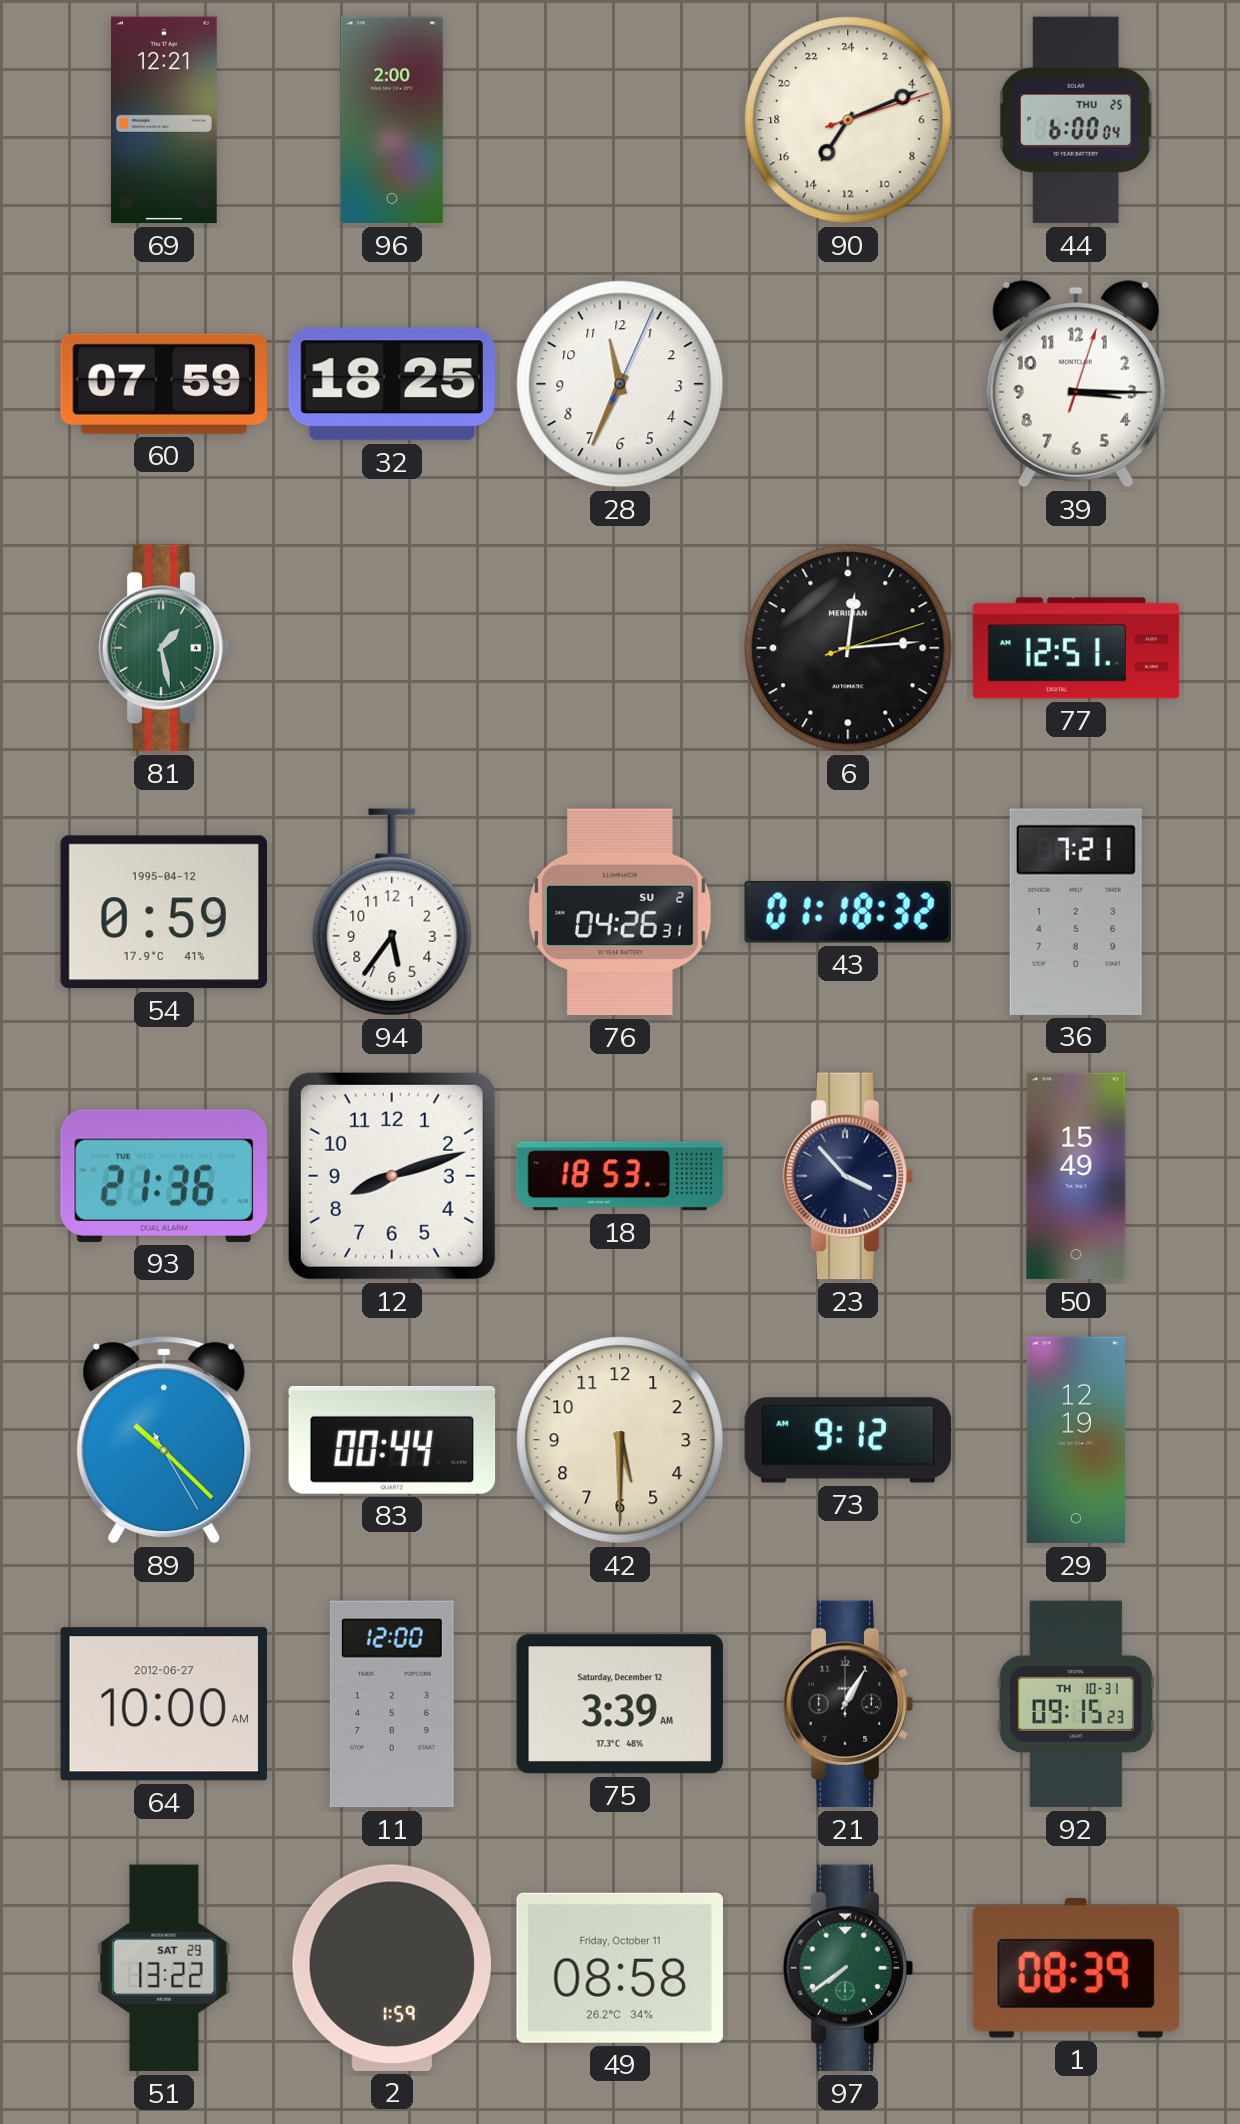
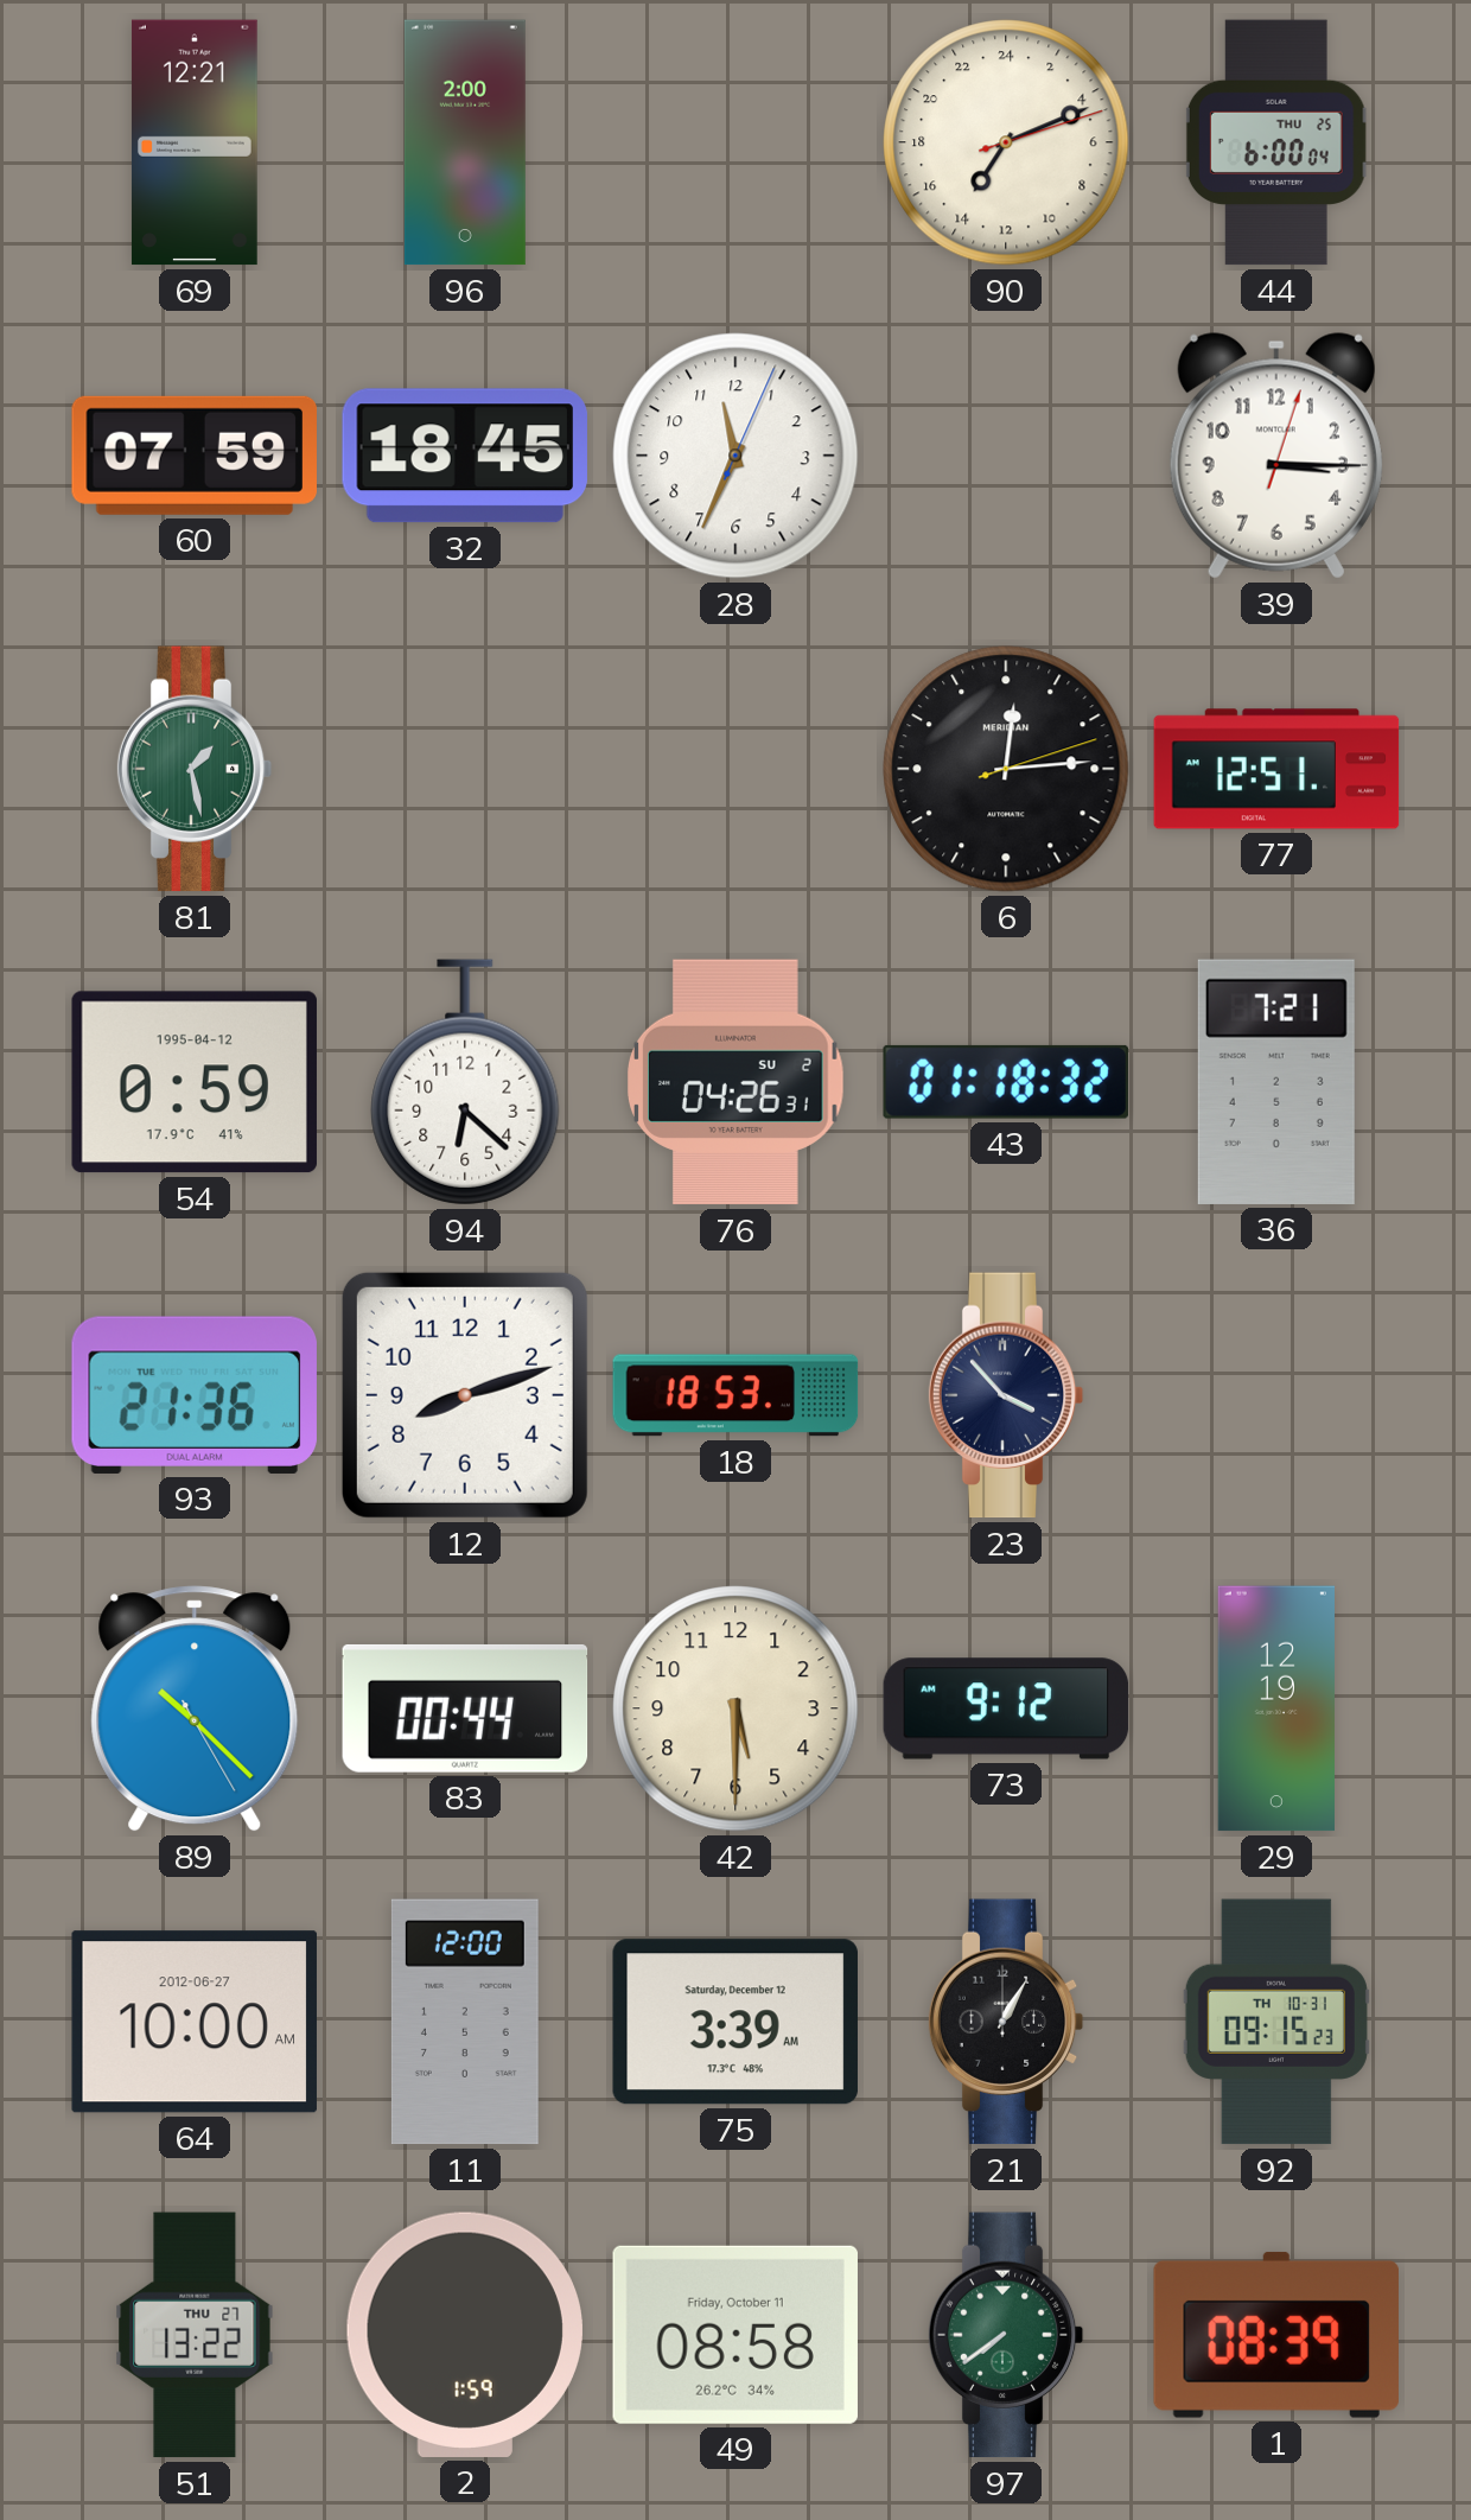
32: 18:25 -> 18:45
94: 5:36 -> 6:22
50: 15:49 -> none
51 date: SAT 29 -> THU 27
